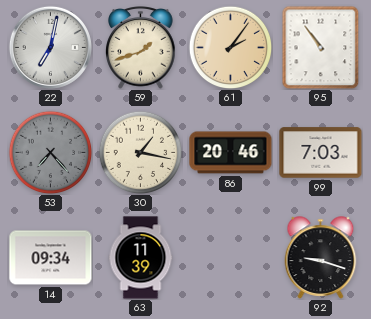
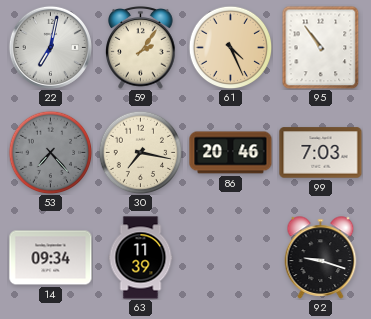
59: 1:42 -> 2:06
61: 2:06 -> 4:26
30: 1:17 -> 7:17
